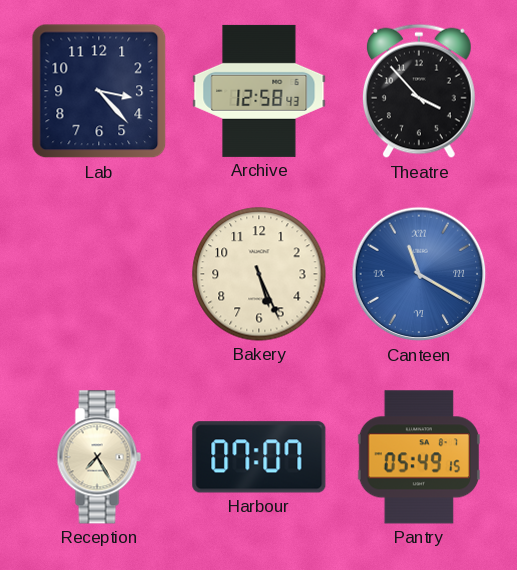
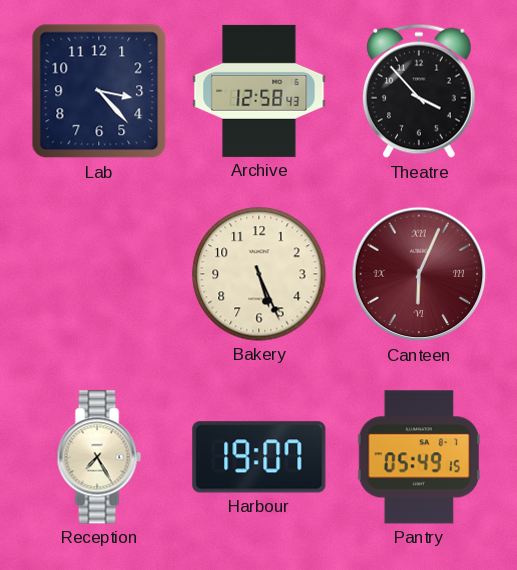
Canteen: 11:20 -> 6:04
Canteen dial: blue -> burgundy
Harbour: 07:07 -> 19:07
